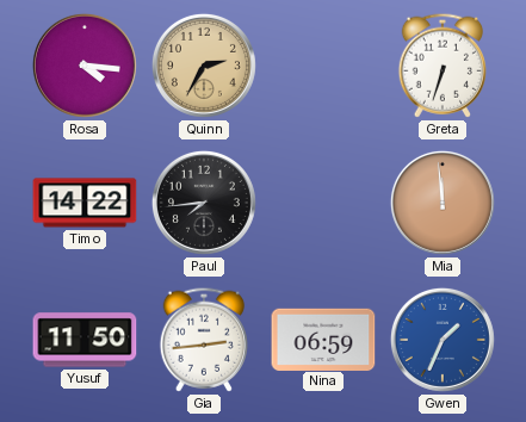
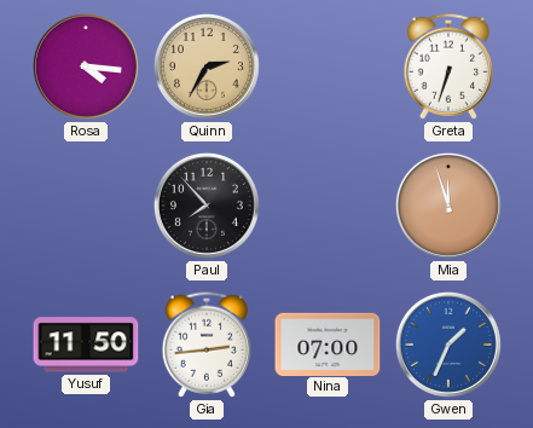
Timo: 14:22 -> none
Paul: 7:44 -> 7:53
Mia: 11:59 -> 11:57
Nina: 06:59 -> 07:00
